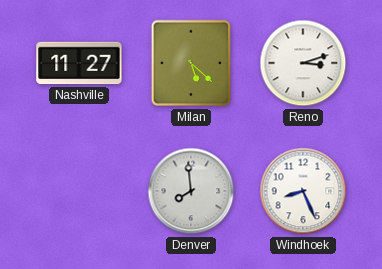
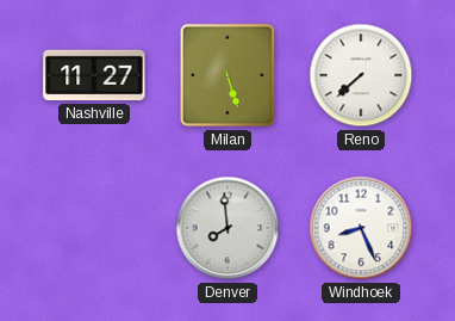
Milan: 5:22 -> 5:27
Reno: 3:12 -> 7:38
